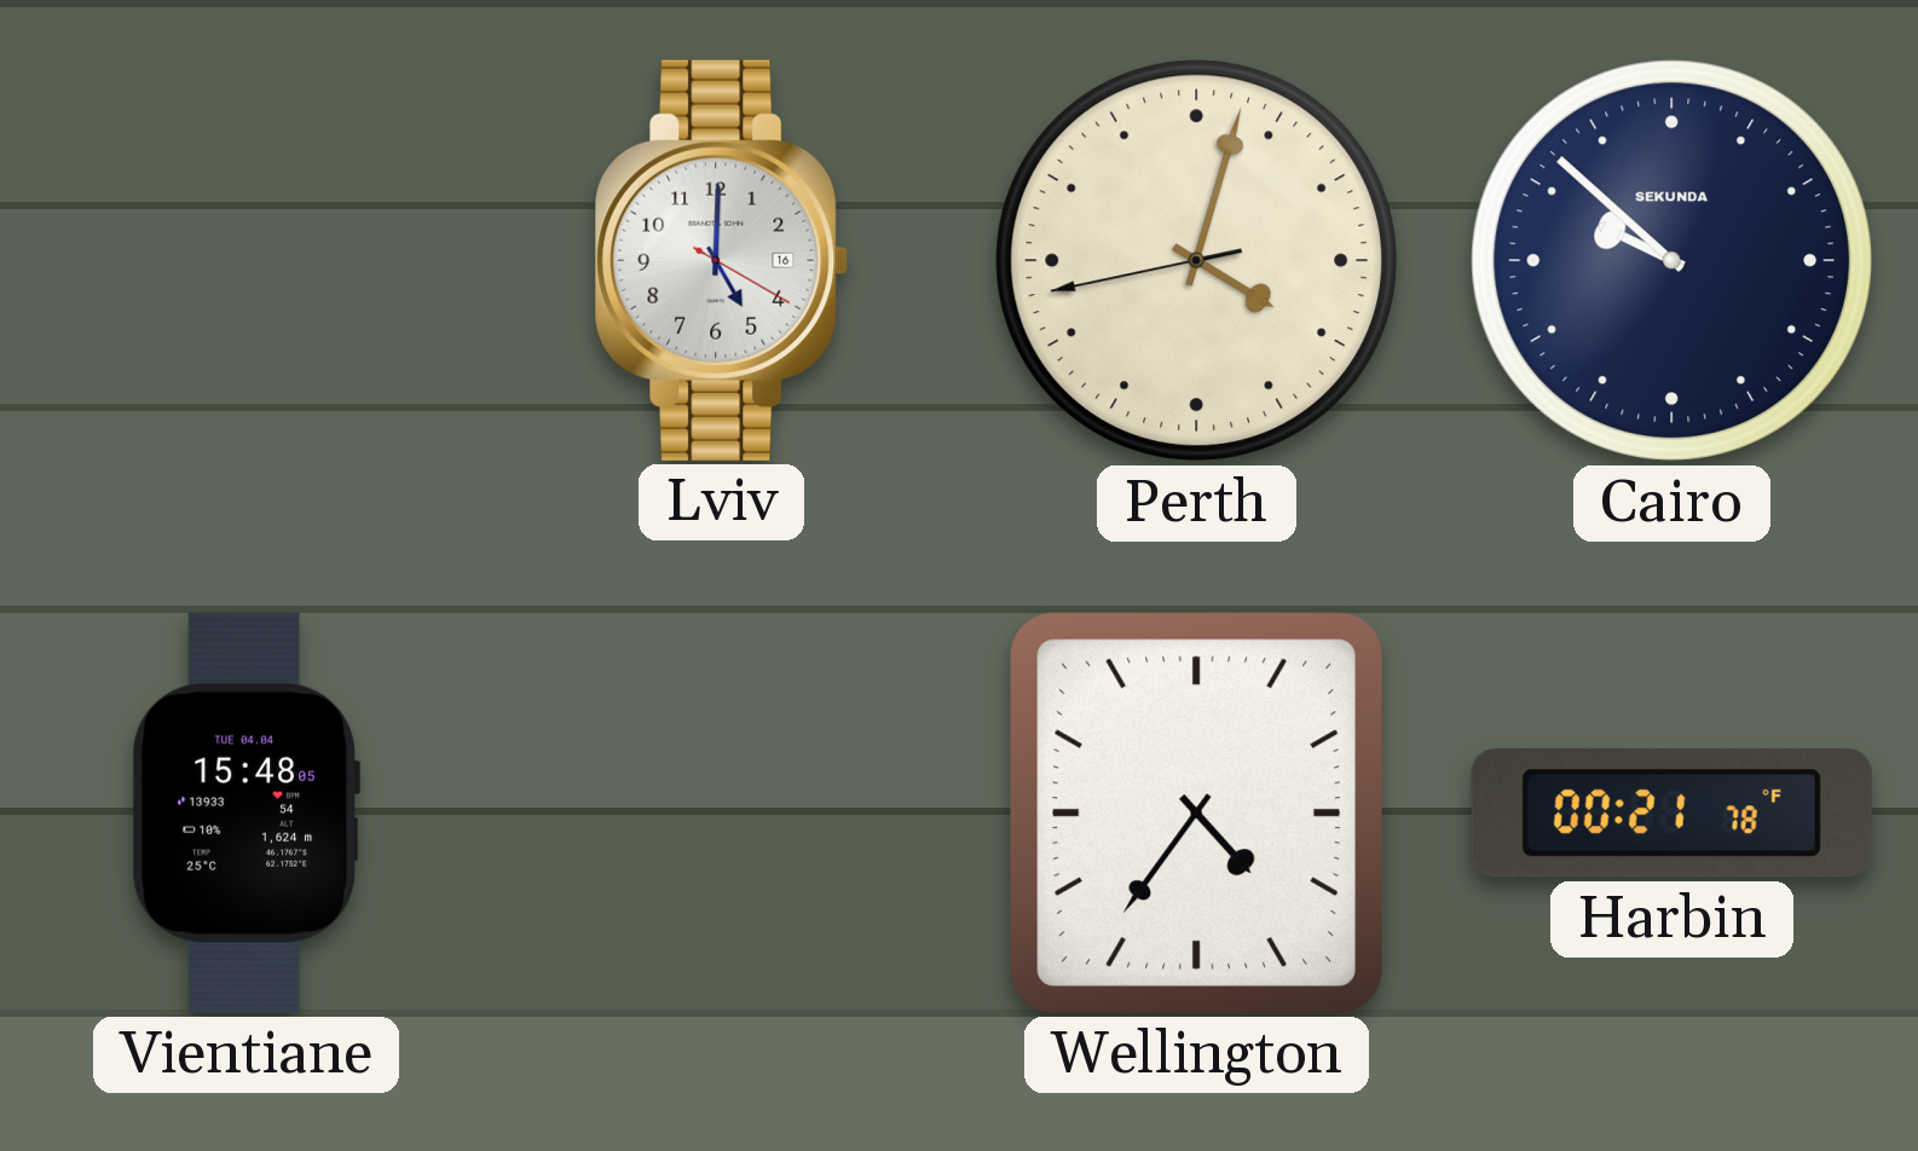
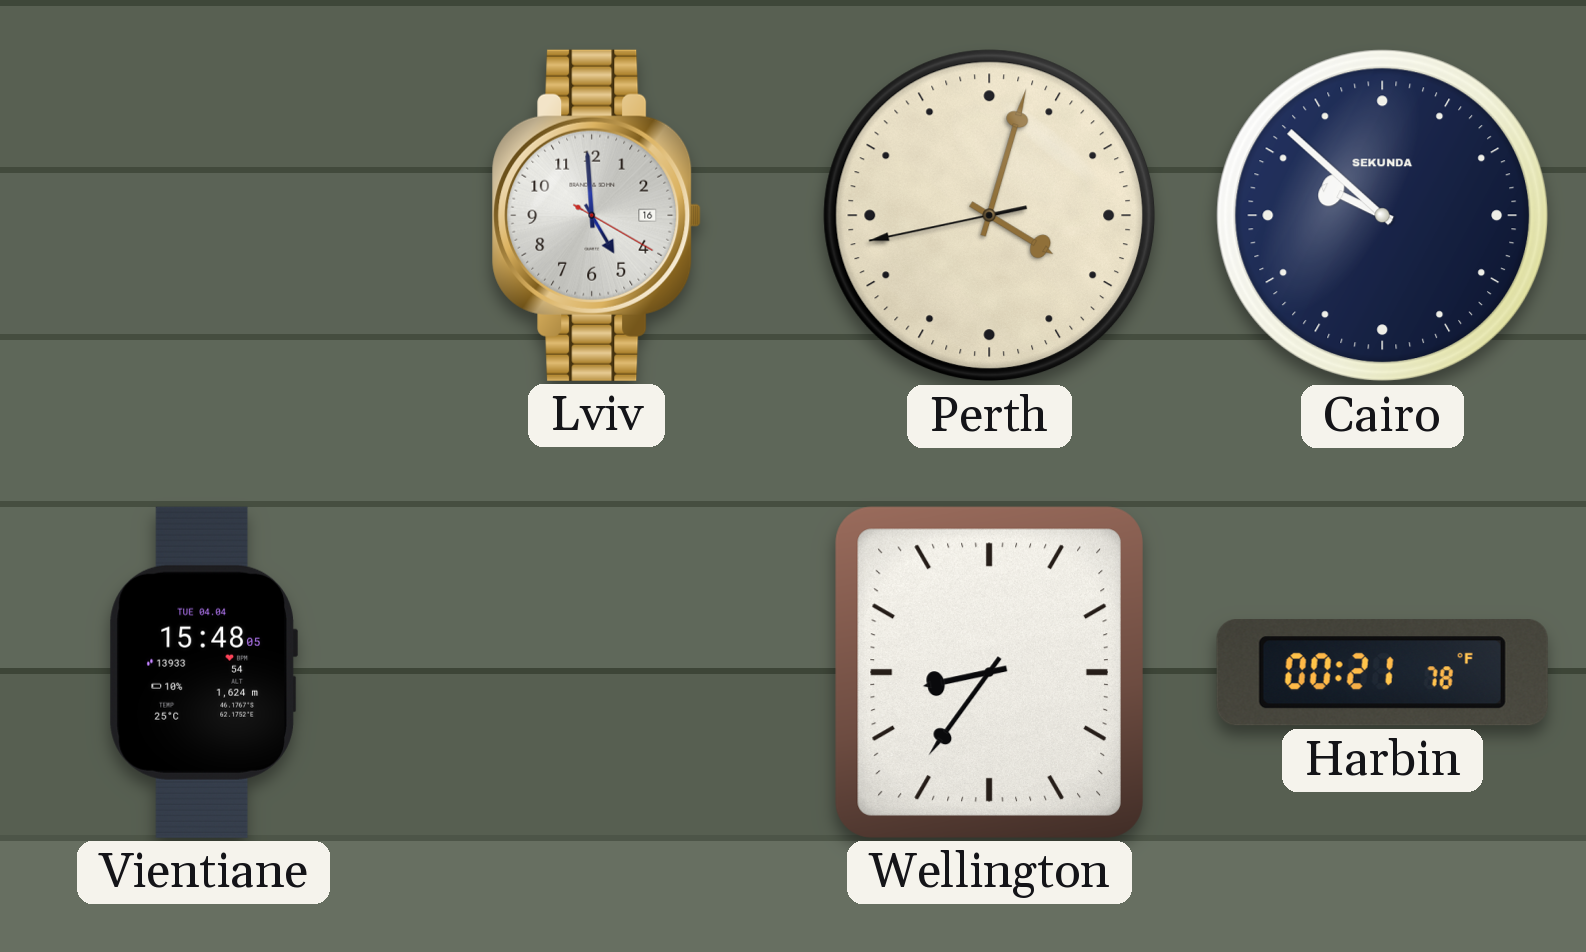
Lviv: 5:00 -> 4:59
Wellington: 4:36 -> 8:36
